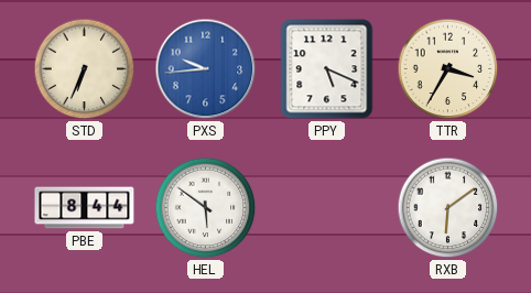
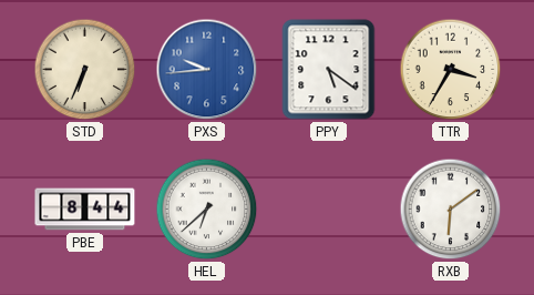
PPY: 5:19 -> 5:21
HEL: 5:51 -> 6:38
